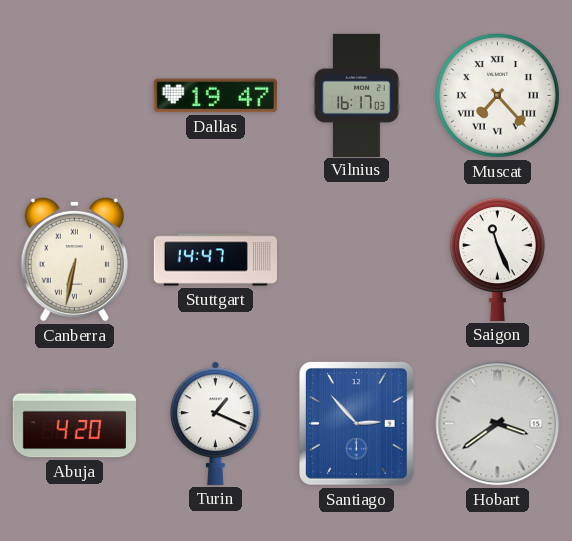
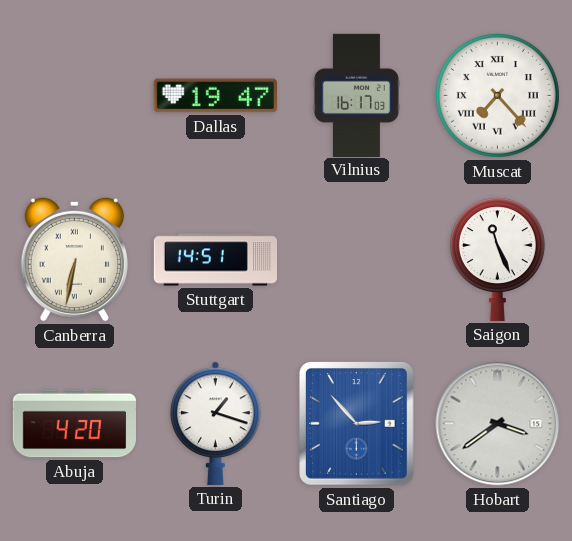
Stuttgart: 14:47 -> 14:51
Turin: 1:19 -> 1:18
